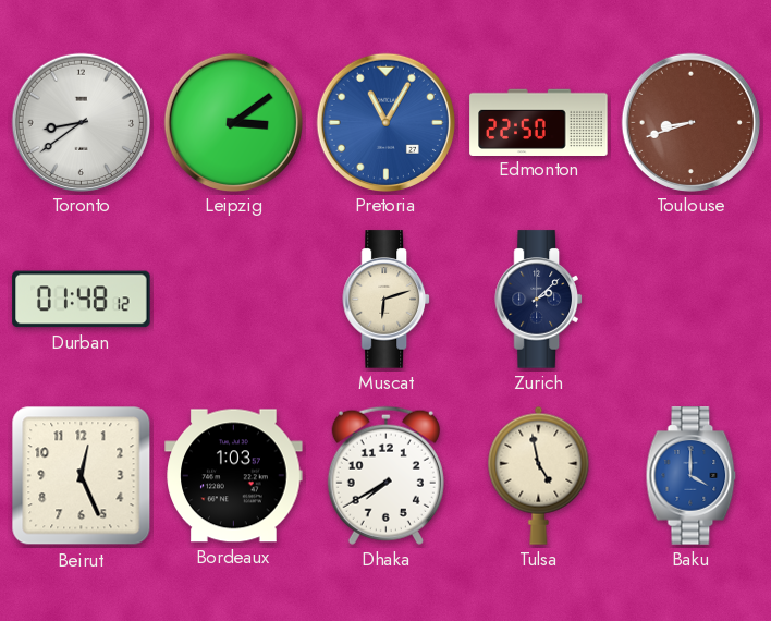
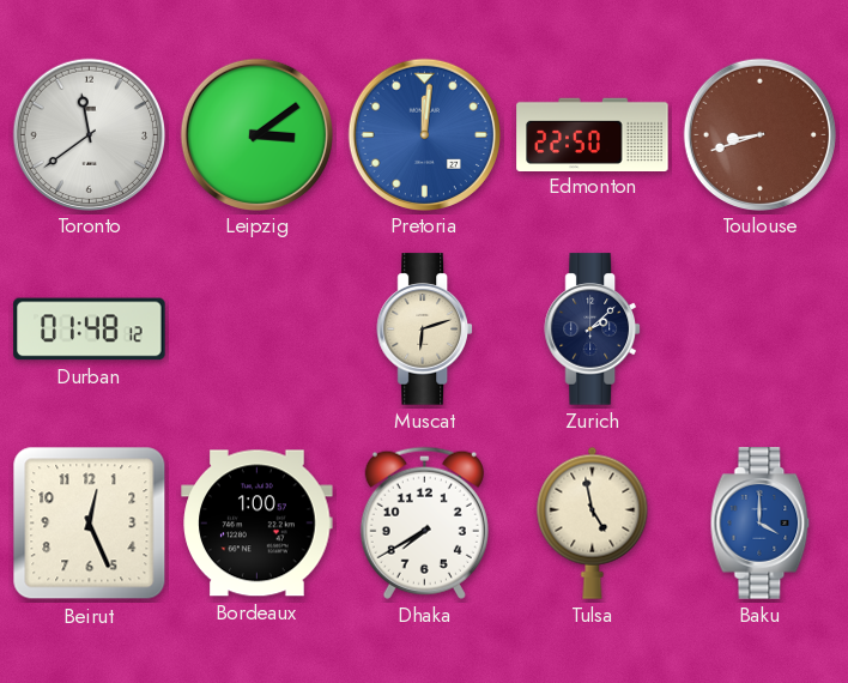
Toronto: 8:39 -> 11:39
Pretoria: 11:05 -> 12:01
Bordeaux: 1:03 -> 1:00
